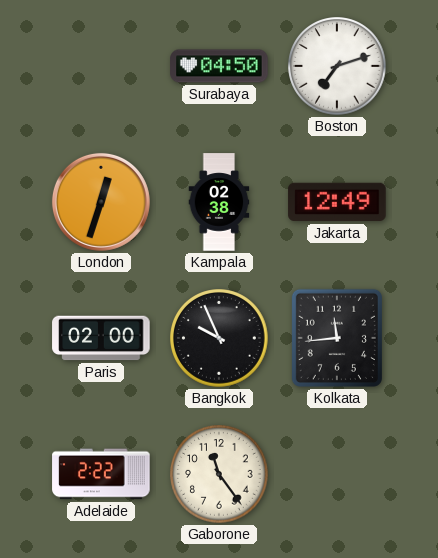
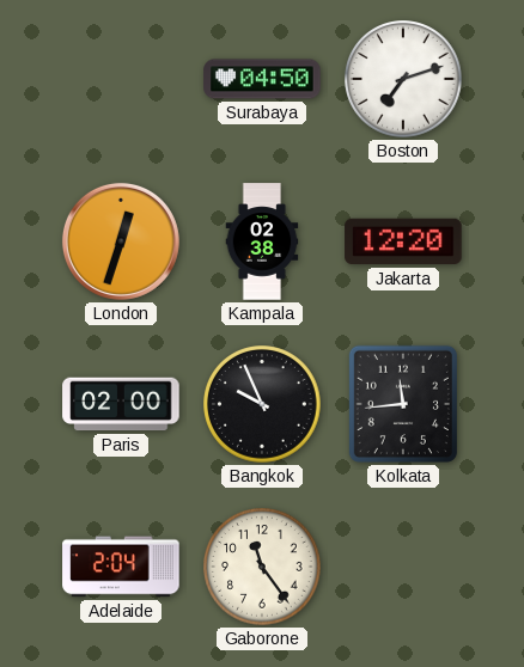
Jakarta: 12:49 -> 12:20
Adelaide: 2:22 -> 2:04
